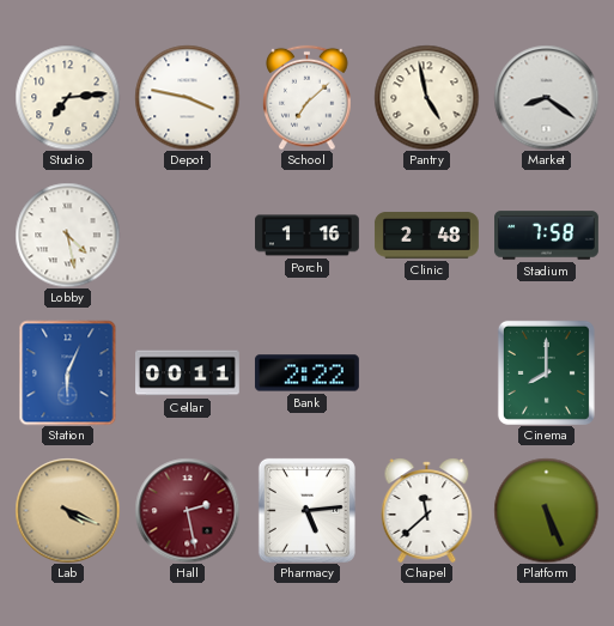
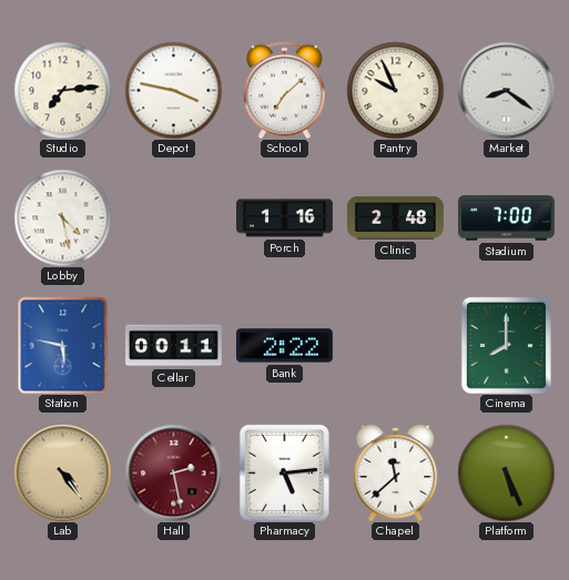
Pantry: 4:58 -> 9:56
Stadium: 7:58 -> 7:00
Station: 6:04 -> 5:47
Lab: 4:19 -> 4:24
